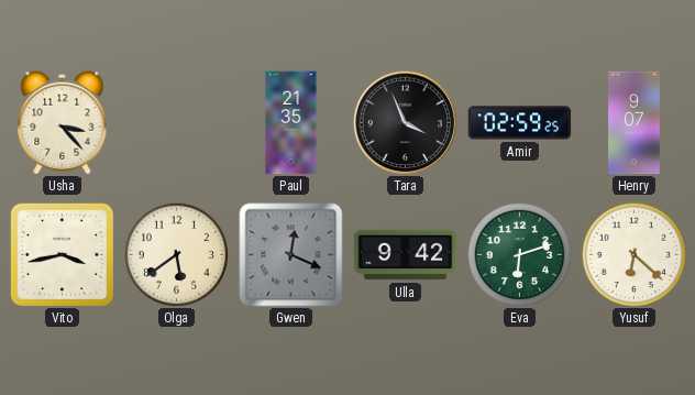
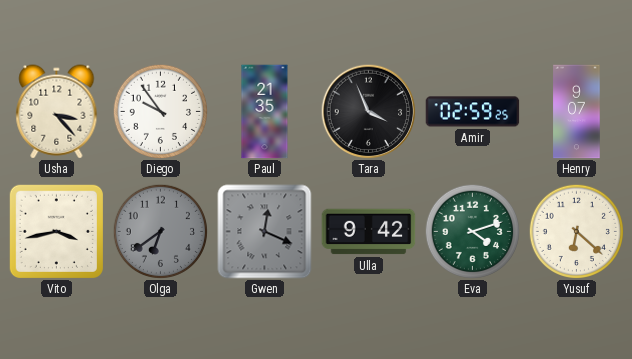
Diego: none -> 9:54
Olga: 5:39 -> 6:39
Olga dial: cream -> grey
Eva: 6:12 -> 4:12
